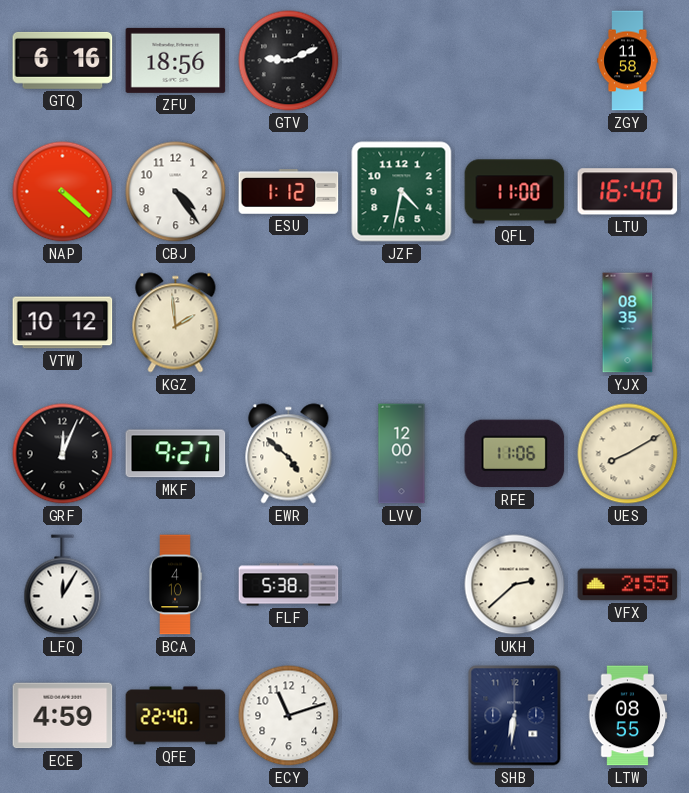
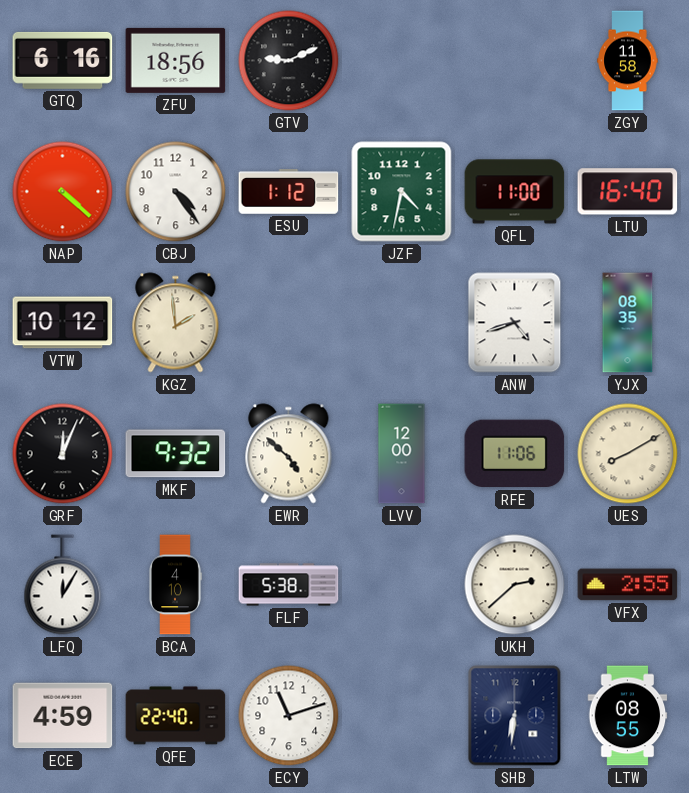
ANW: none -> 4:42
MKF: 9:27 -> 9:32
